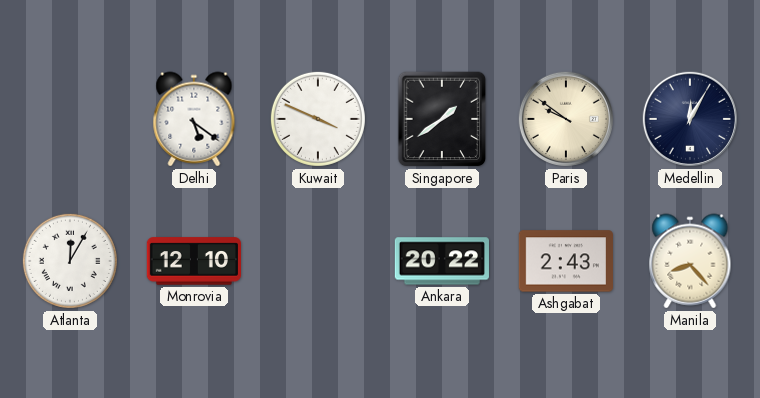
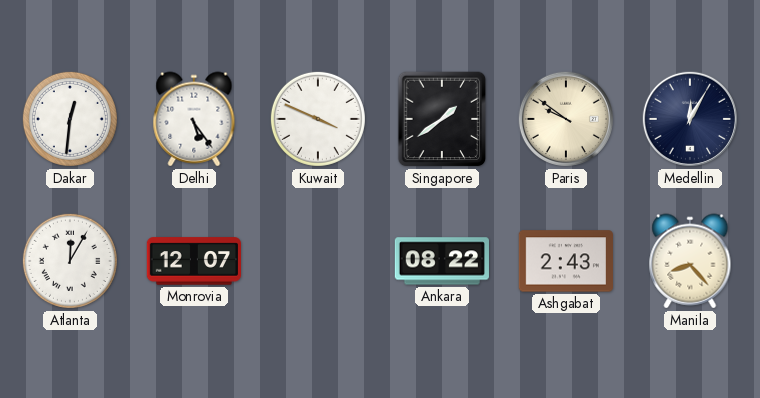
Dakar: none -> 12:31
Delhi: 5:21 -> 5:24
Monrovia: 12:10 -> 12:07
Ankara: 20:22 -> 08:22
